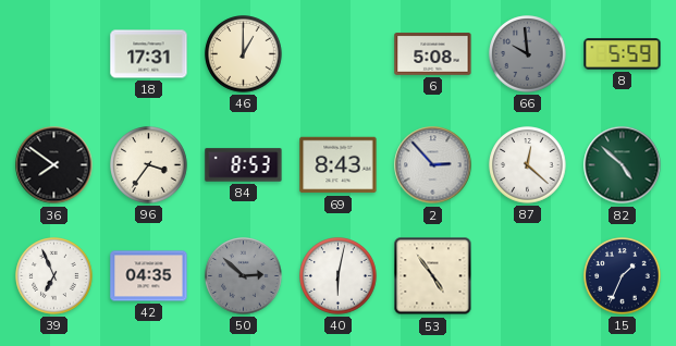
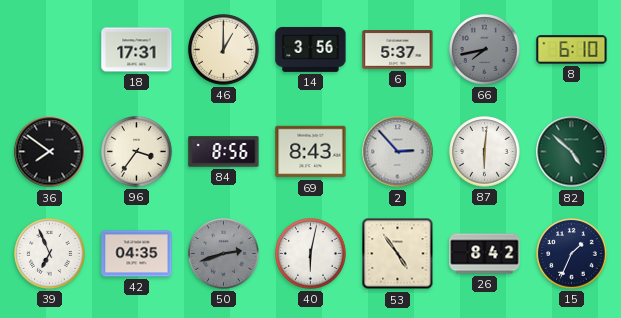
14: none -> 3:56
6: 5:08 -> 5:37
66: 9:59 -> 7:43
8: 5:59 -> 6:10
84: 8:53 -> 8:56
87: 12:22 -> 6:01
50: 2:52 -> 2:42
26: none -> 8:42
